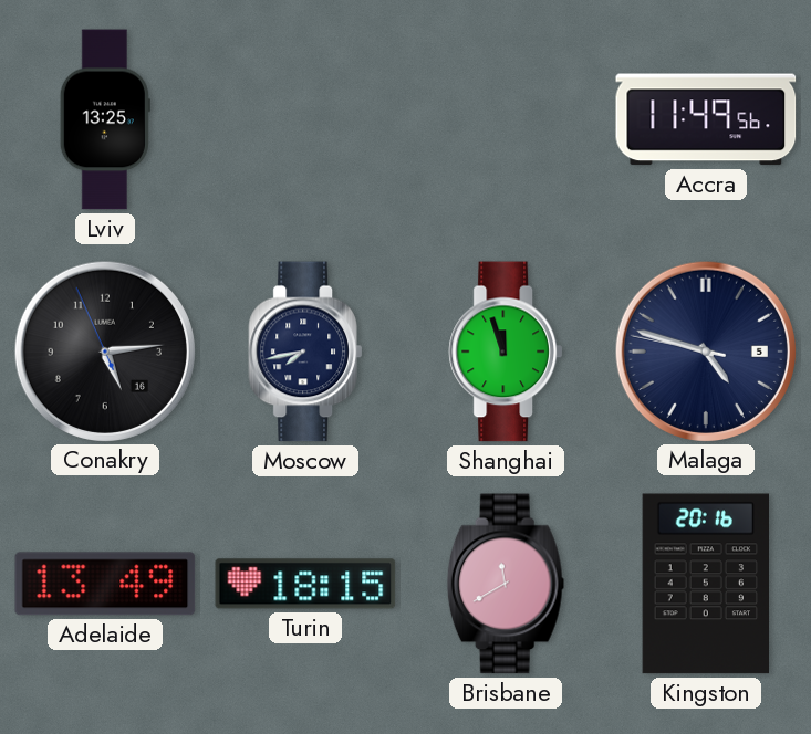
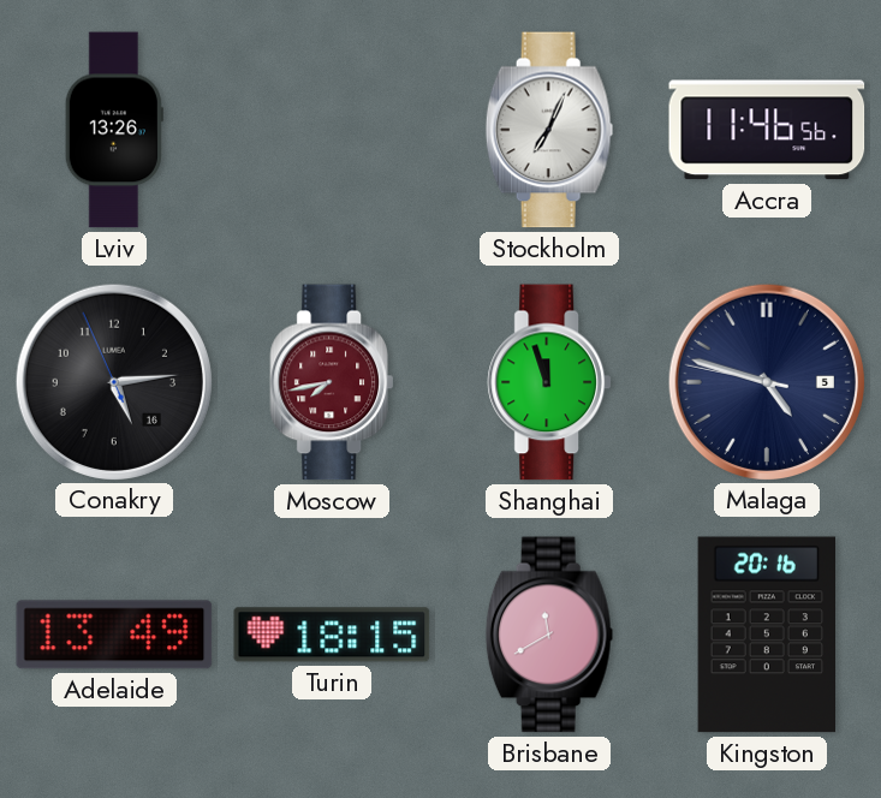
Lviv: 13:25 -> 13:26
Stockholm: none -> 7:04
Accra: 11:49 -> 11:46
Moscow dial: navy -> burgundy
